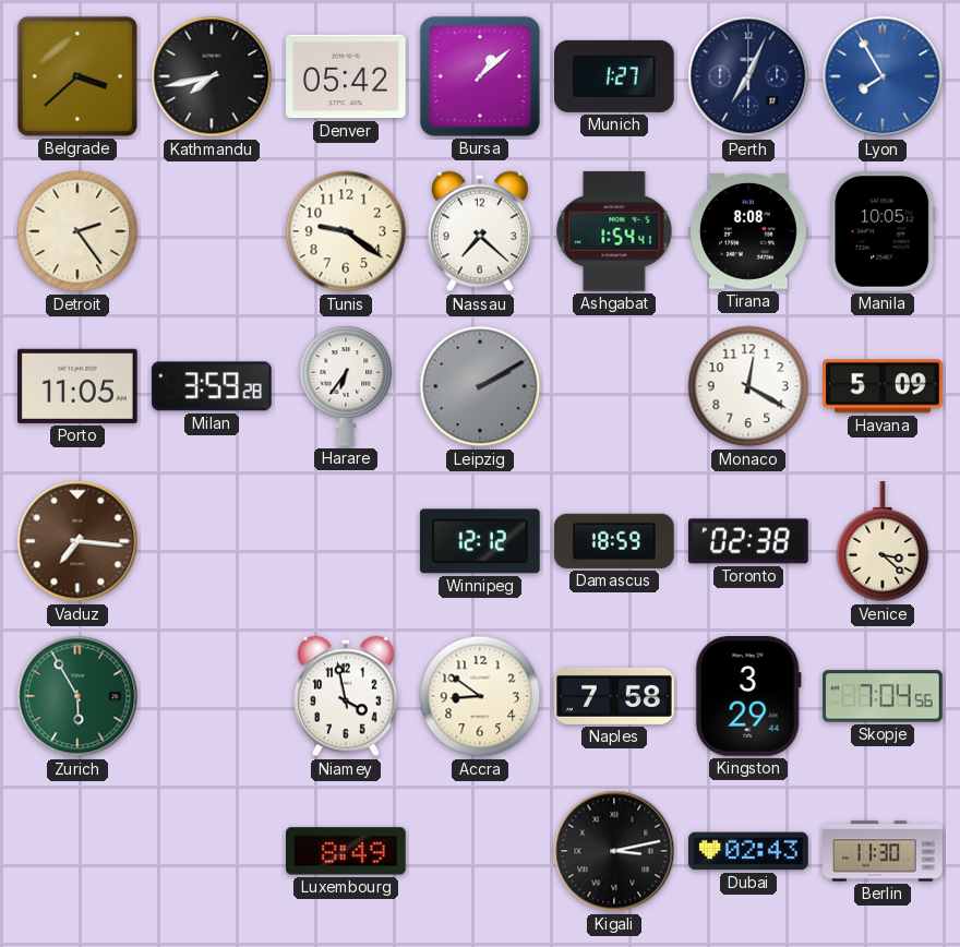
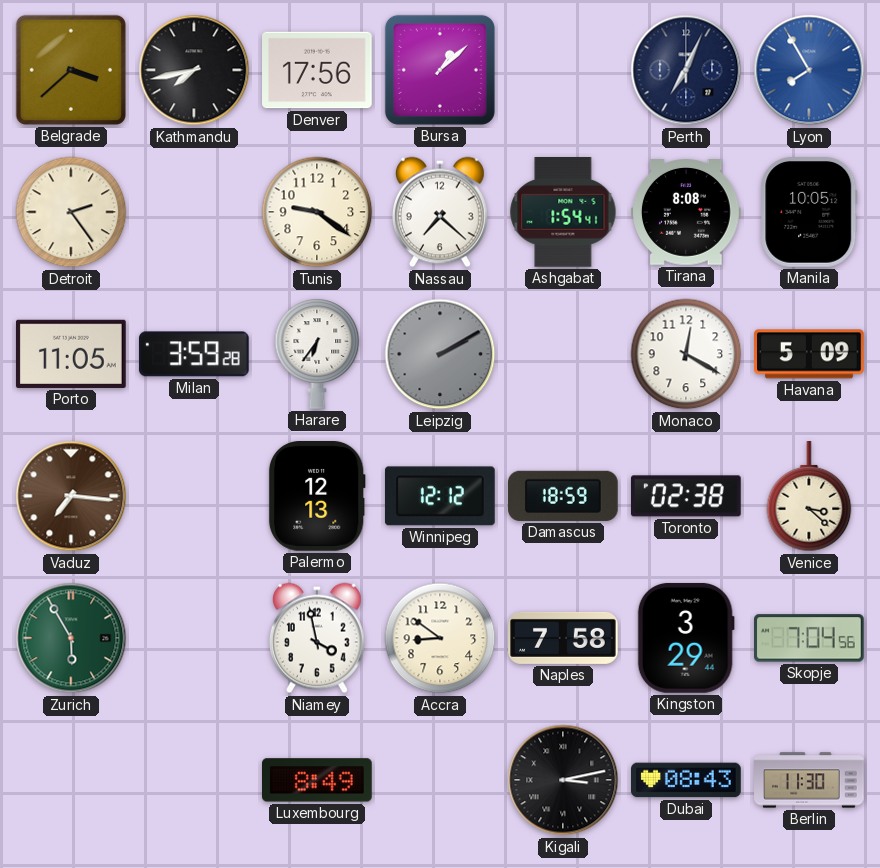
Denver: 05:42 -> 17:56
Munich: 1:27 -> none
Palermo: none -> 12:13
Dubai: 02:43 -> 08:43
